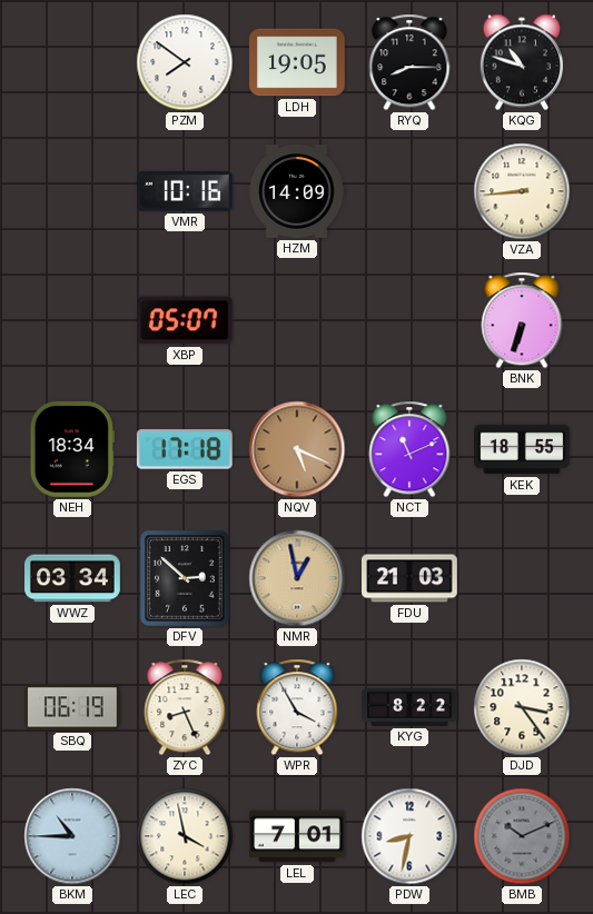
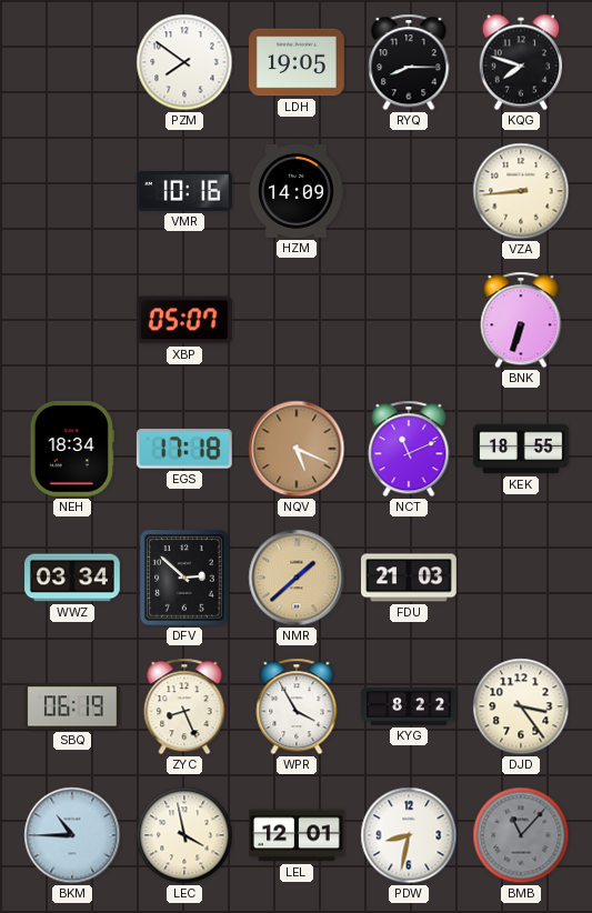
KQG: 10:48 -> 7:48
NMR: 12:58 -> 1:38
LEL: 7:01 -> 12:01
BMB: 10:11 -> 11:07
